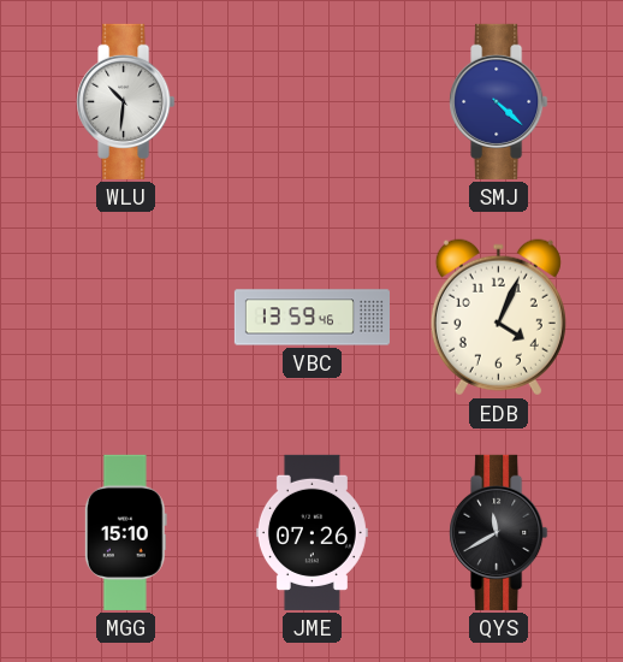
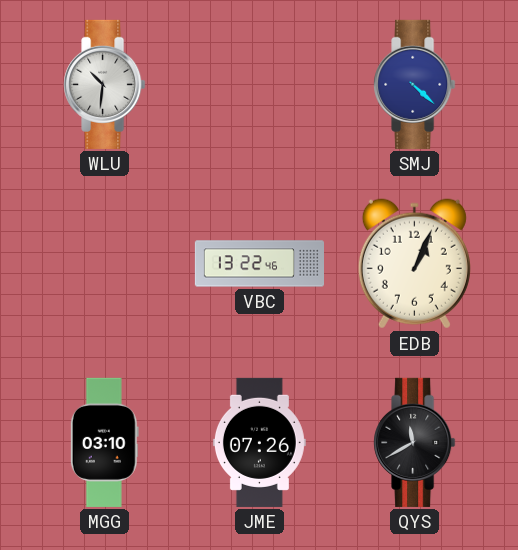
VBC: 13:59 -> 13:22
EDB: 4:04 -> 1:04
MGG: 15:10 -> 03:10
